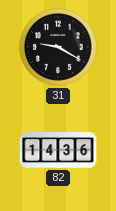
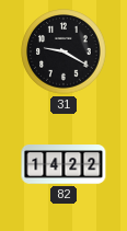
82: 14:36 -> 14:22
